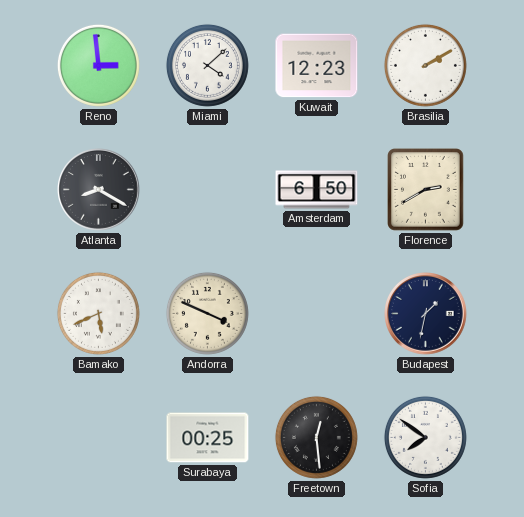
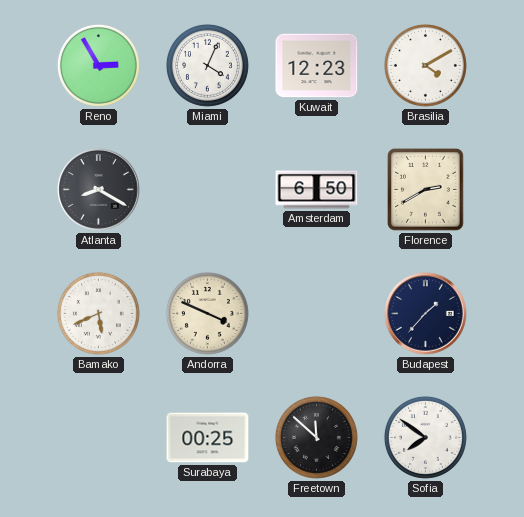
Reno: 2:59 -> 2:55
Miami: 4:08 -> 4:04
Brasilia: 2:10 -> 4:10
Budapest: 1:32 -> 1:37
Freetown: 12:29 -> 11:52
